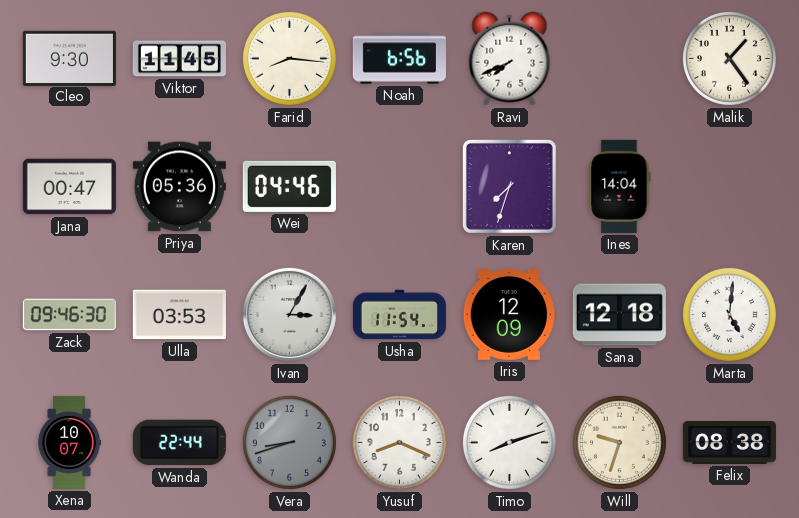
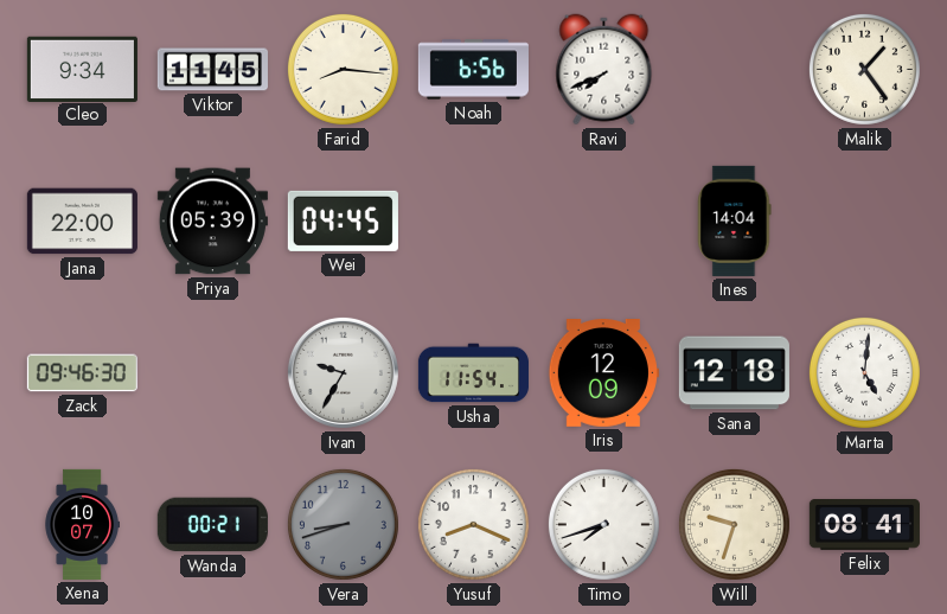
Cleo: 9:30 -> 9:34
Jana: 00:47 -> 22:00
Priya: 05:36 -> 05:39
Wei: 04:46 -> 04:45
Karen: 7:33 -> none
Ulla: 03:53 -> none
Ivan: 3:05 -> 9:35
Wanda: 22:44 -> 00:21
Timo: 8:12 -> 7:42
Felix: 08:38 -> 08:41
